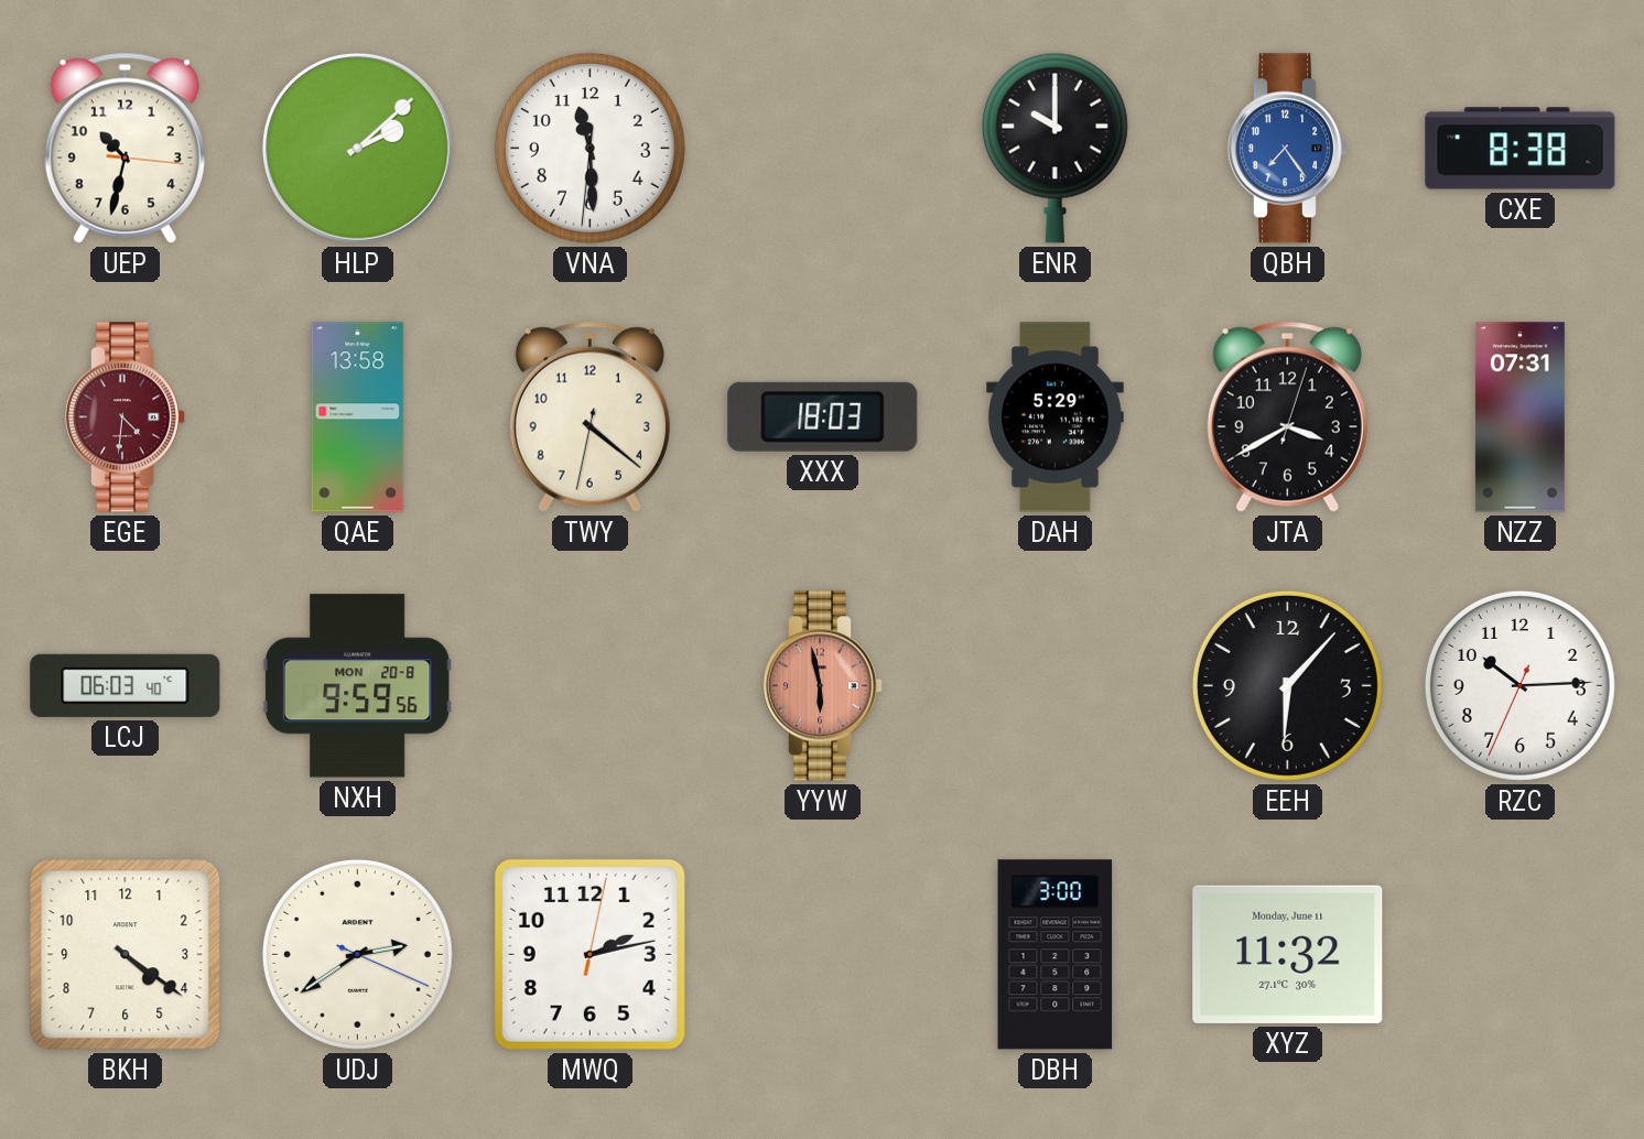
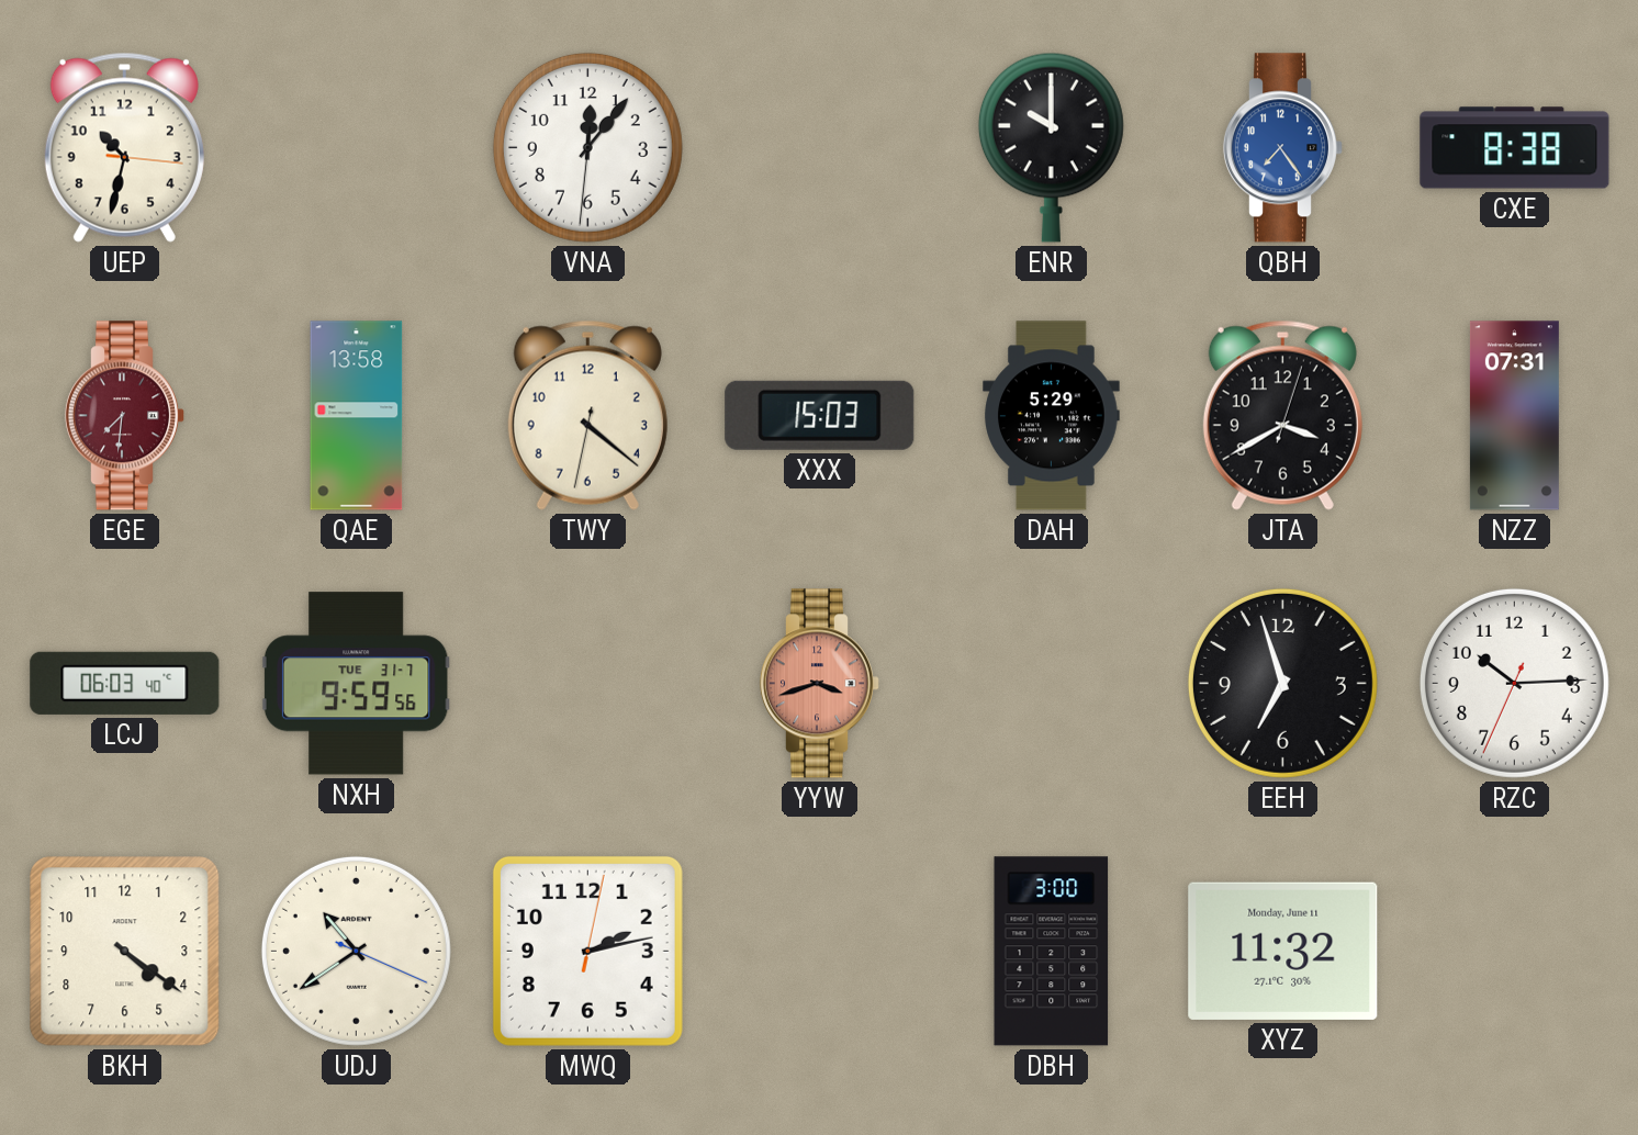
HLP: 2:08 -> none
VNA: 11:29 -> 12:06
EGE: 4:31 -> 7:31
XXX: 18:03 -> 15:03
NXH date: MON 20-8 -> TUE 31-7
YYW: 5:58 -> 3:42
EEH: 6:07 -> 6:57
UDJ: 2:39 -> 10:39
